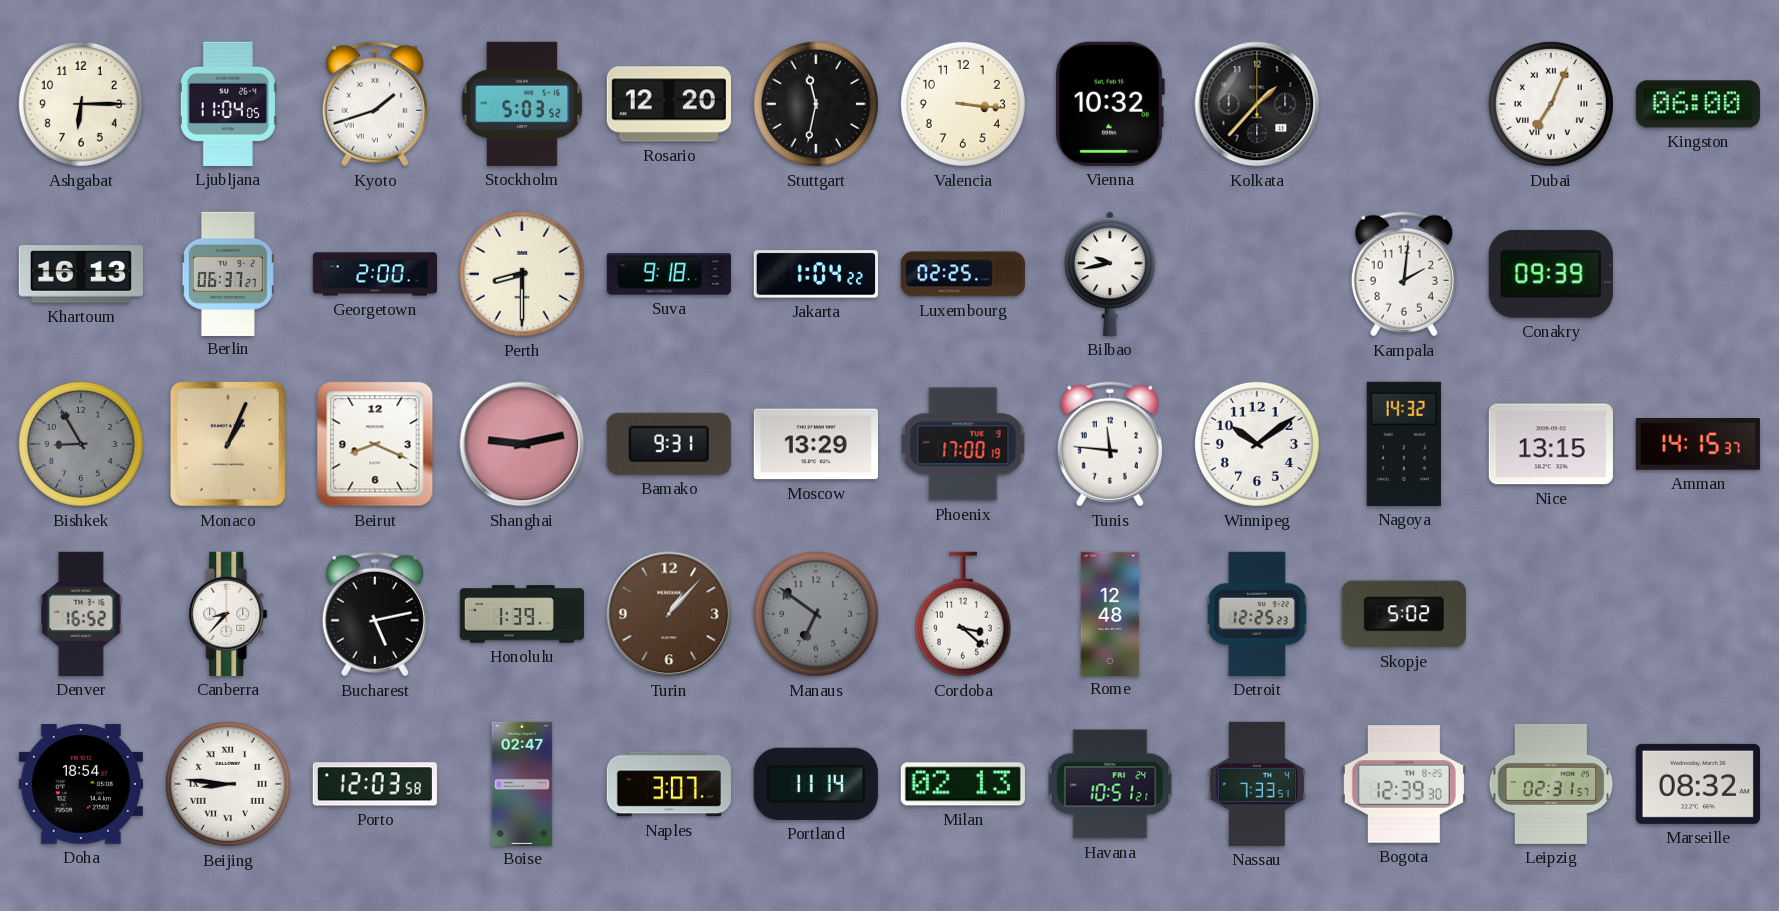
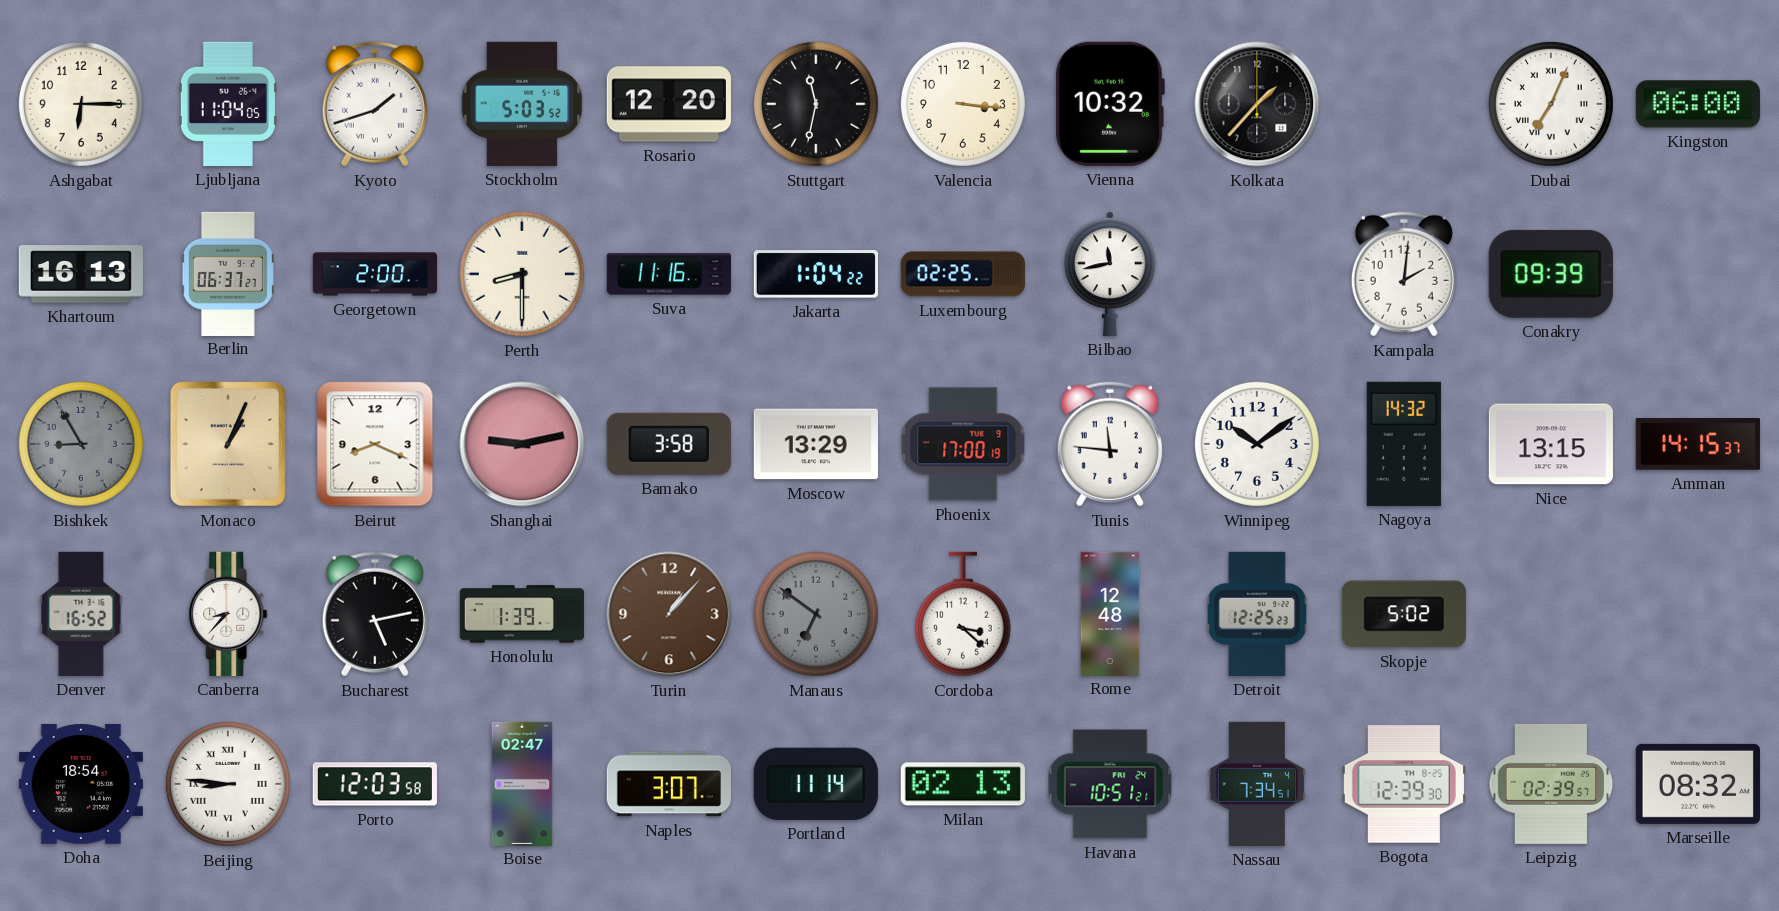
Suva: 9:18 -> 11:16
Bilbao: 9:43 -> 11:43
Bamako: 9:31 -> 3:58
Nassau: 7:33 -> 7:34
Leipzig: 02:31 -> 02:39
